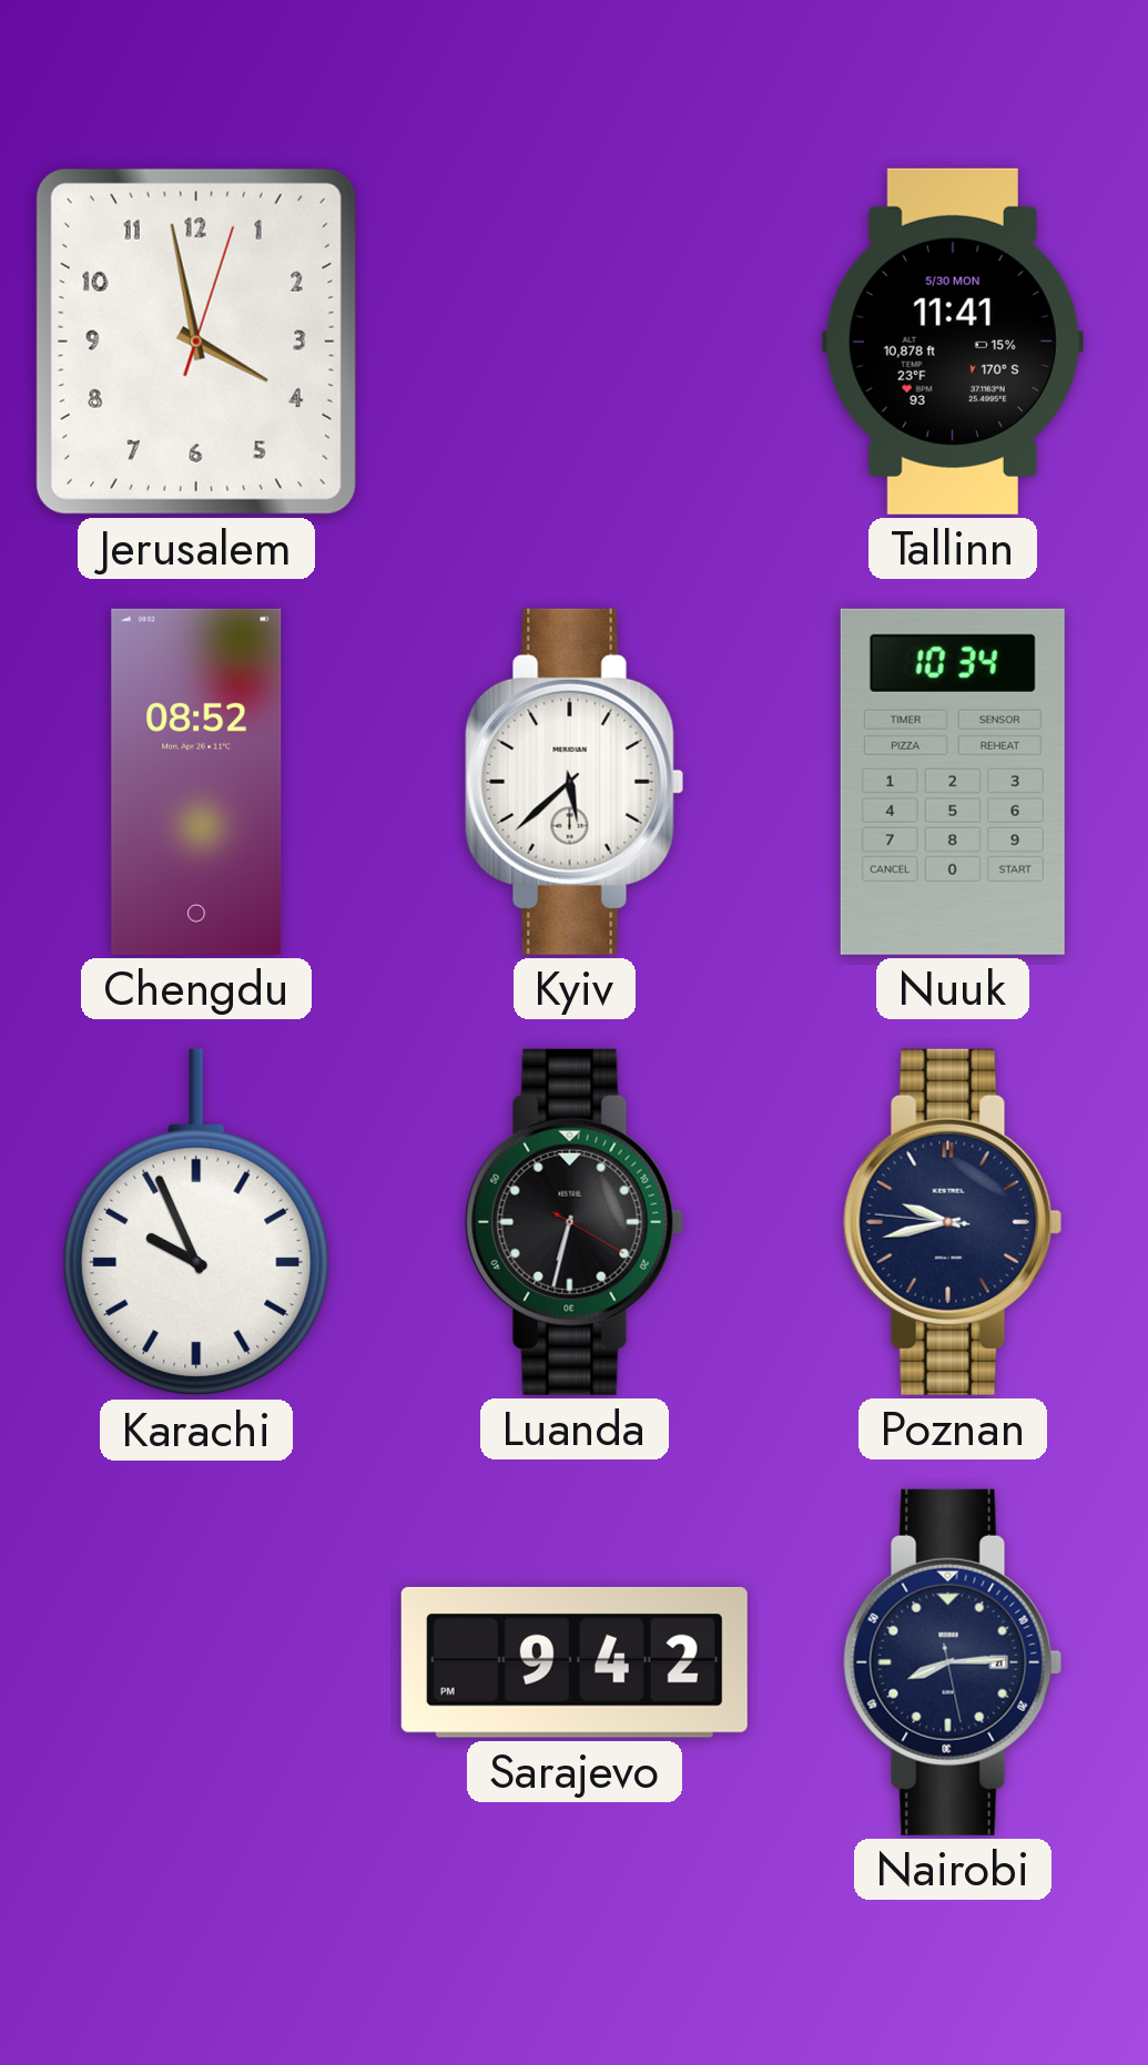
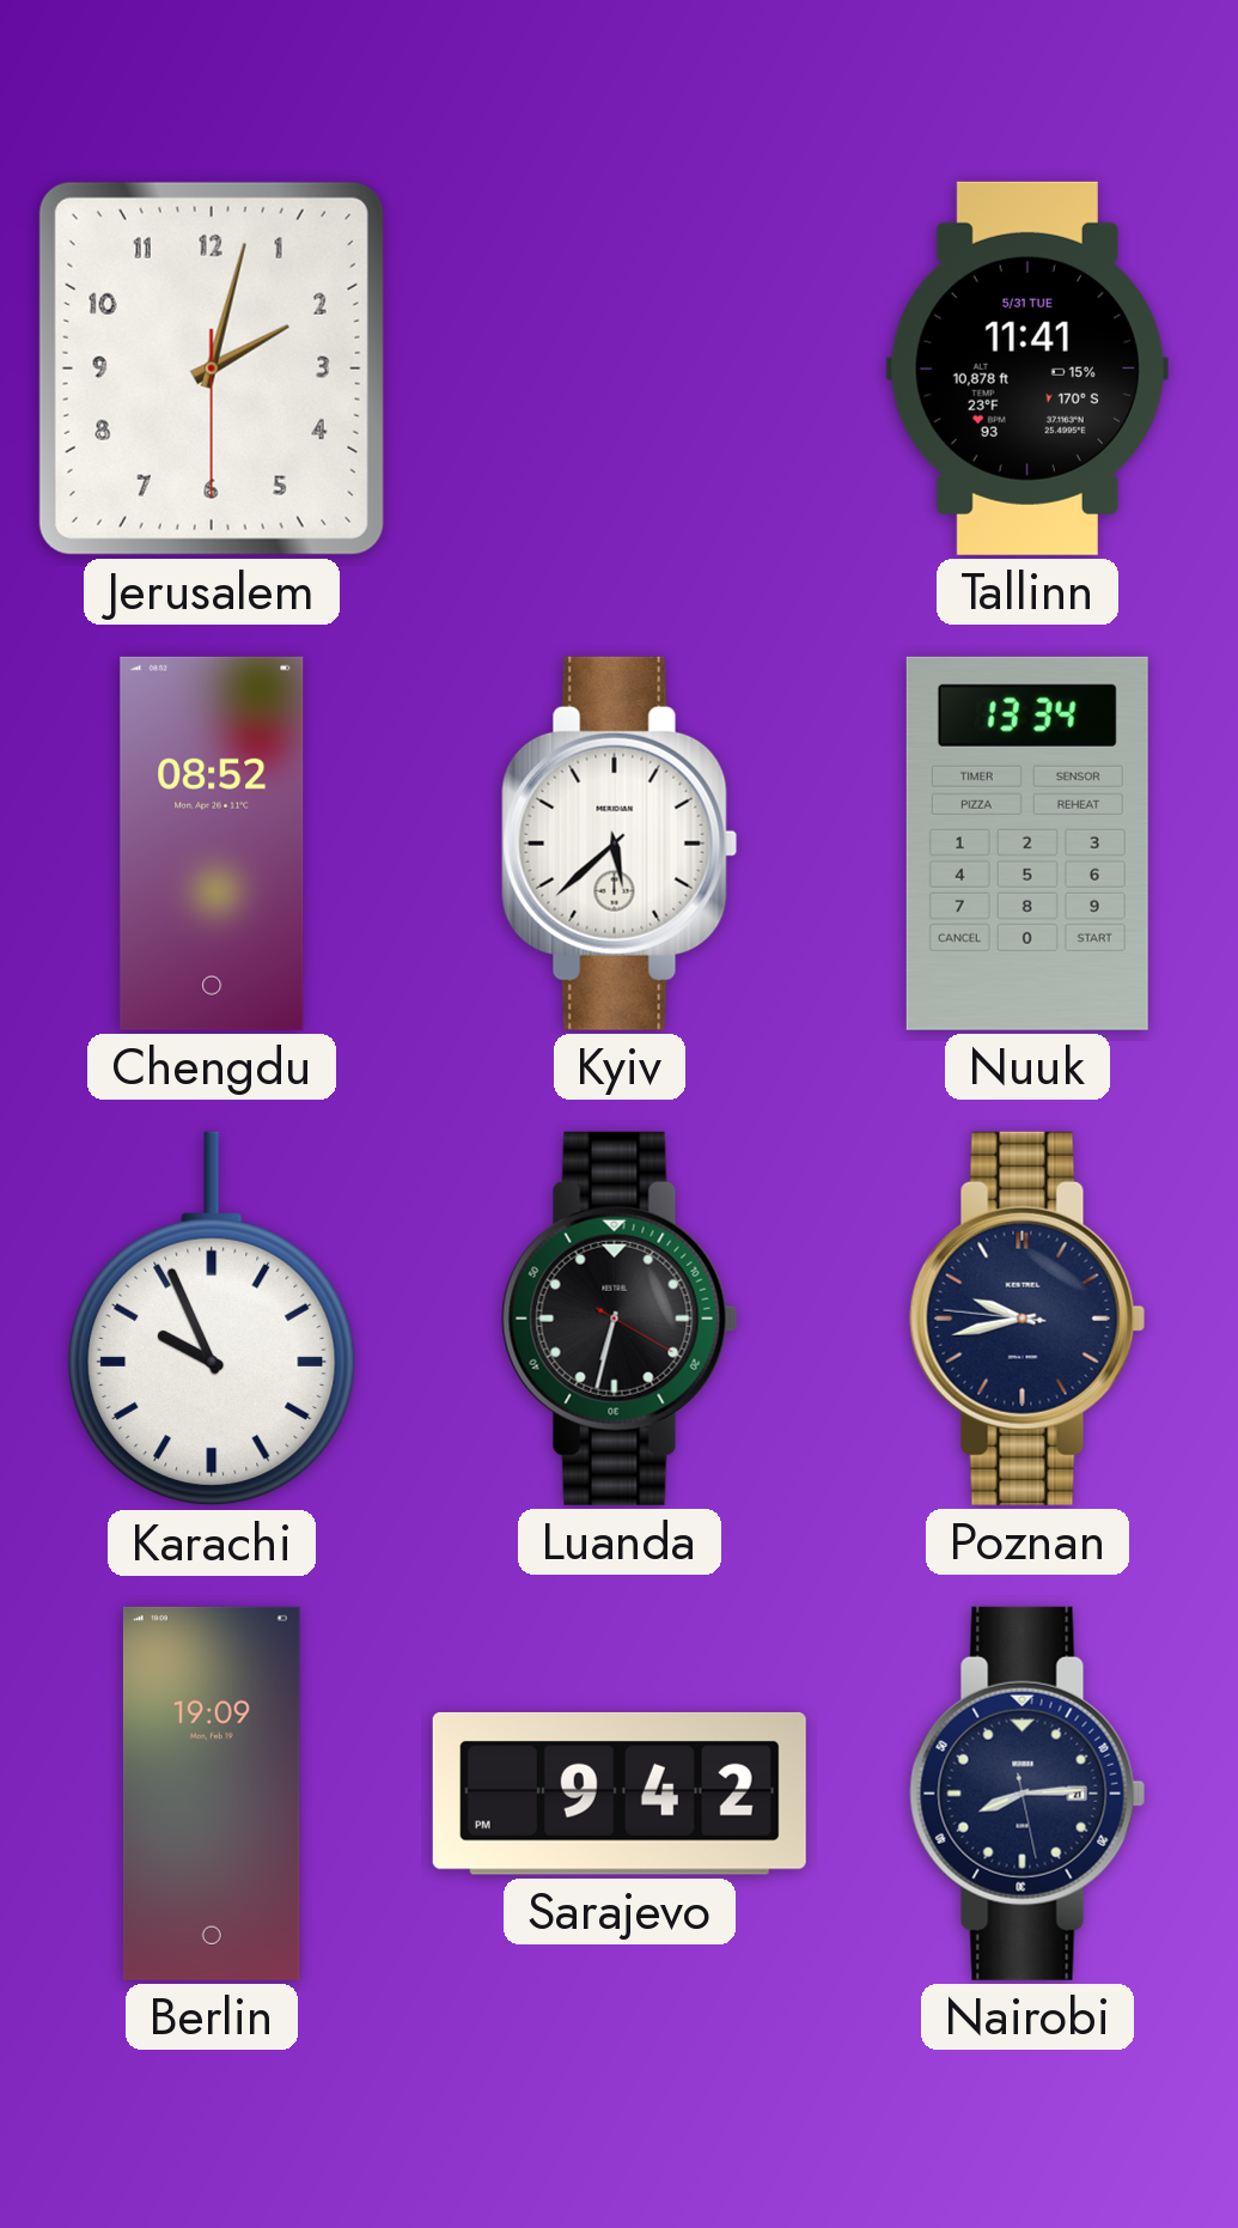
Jerusalem: 3:58 -> 2:02
Tallinn date: 5/30 MON -> 5/31 TUE
Nuuk: 10:34 -> 13:34
Berlin: none -> 19:09
